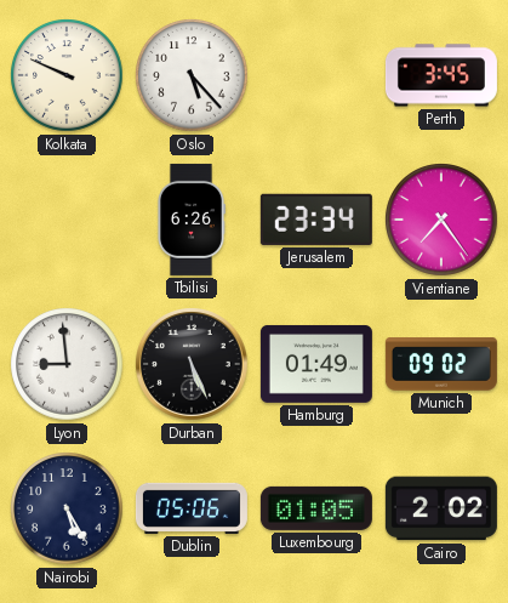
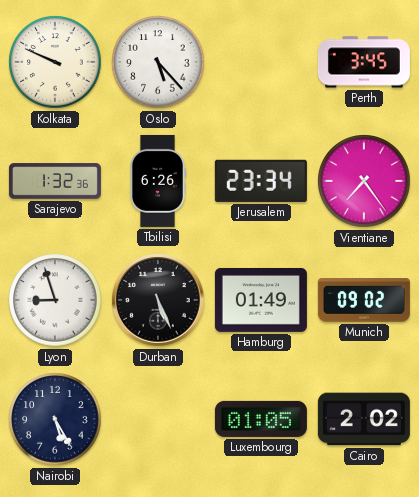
Sarajevo: none -> 1:32
Lyon: 8:59 -> 8:57
Dublin: 05:06 -> none
